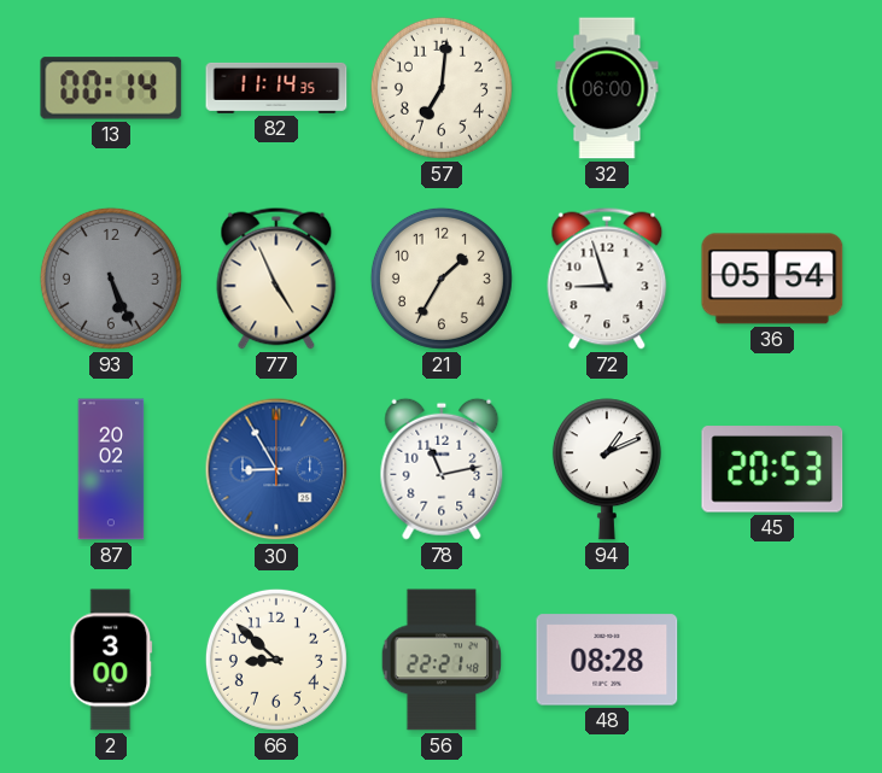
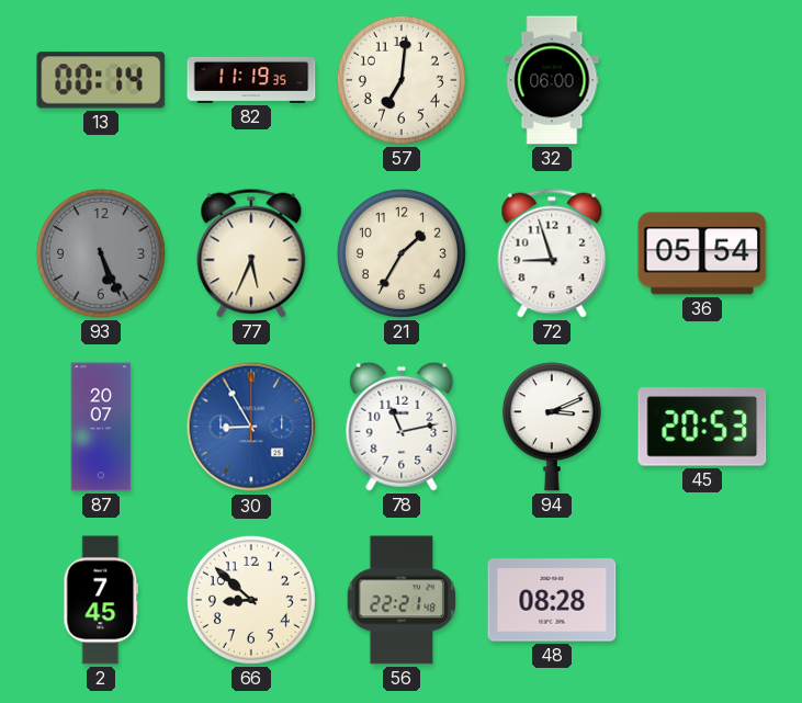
82: 11:14 -> 11:19
77: 4:56 -> 5:34
87: 20:02 -> 20:07
94: 1:11 -> 3:11
2: 3:00 -> 7:45
